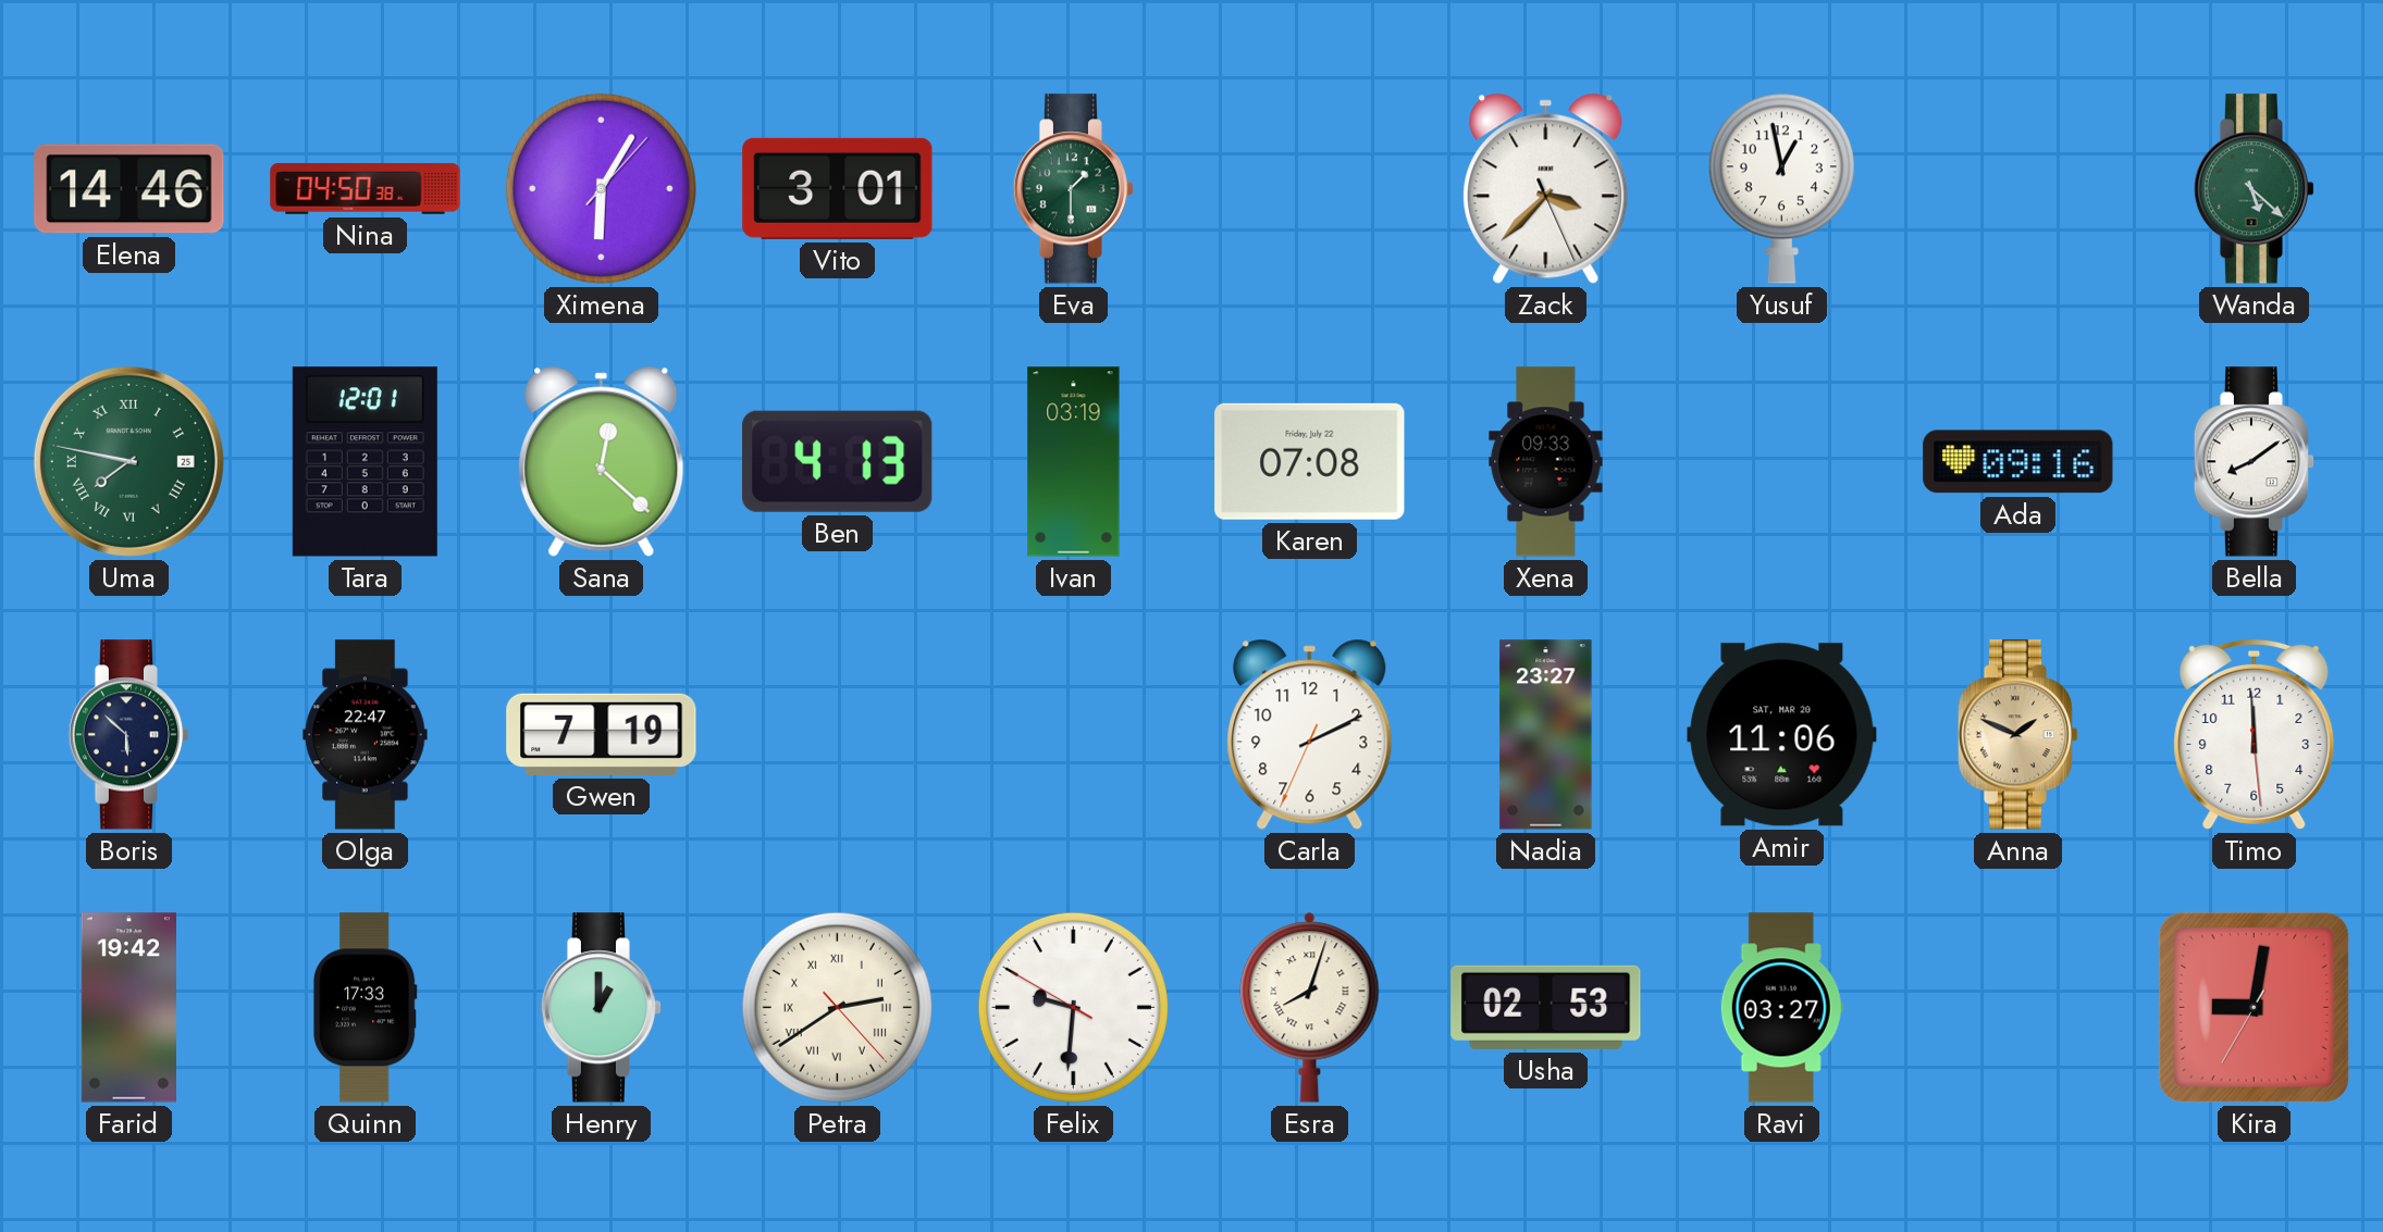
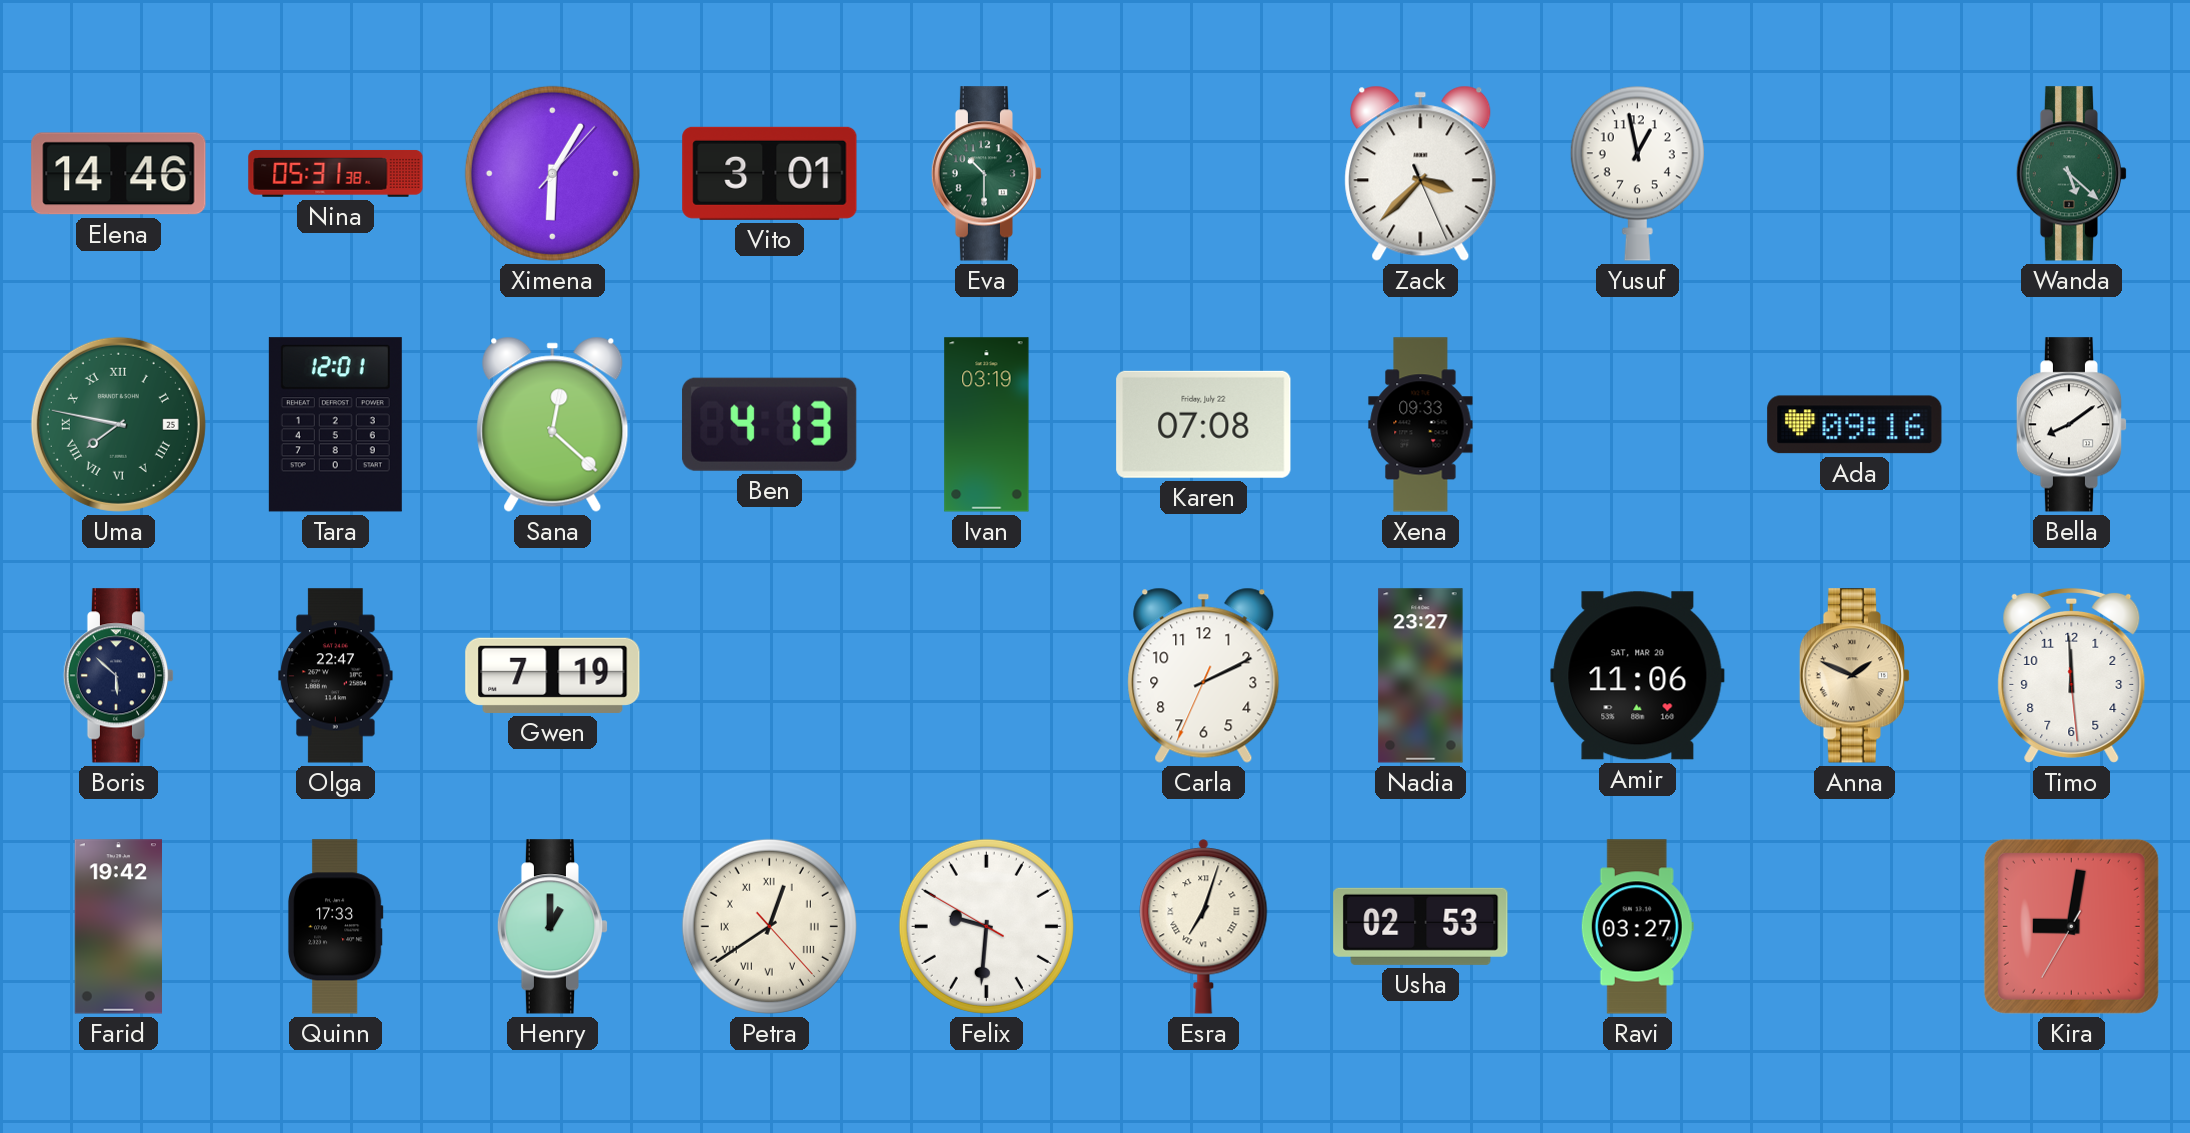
Nina: 04:50 -> 05:31
Eva: 1:30 -> 10:30
Petra: 2:39 -> 12:39
Esra: 8:03 -> 7:03
